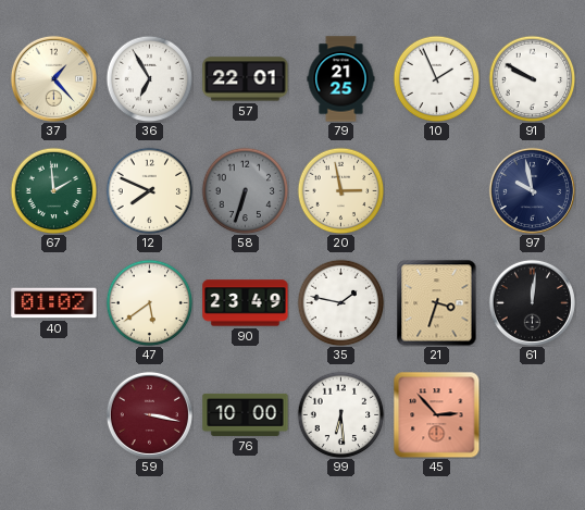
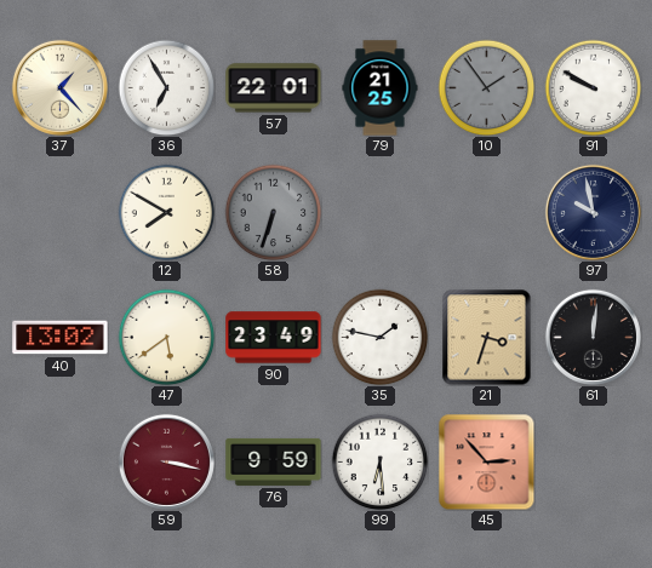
10: 1:56 -> 1:54
10 dial: white -> grey
67: 1:59 -> none
12: 7:49 -> 7:50
20: 2:58 -> none
40: 01:02 -> 13:02
76: 10:00 -> 9:59
